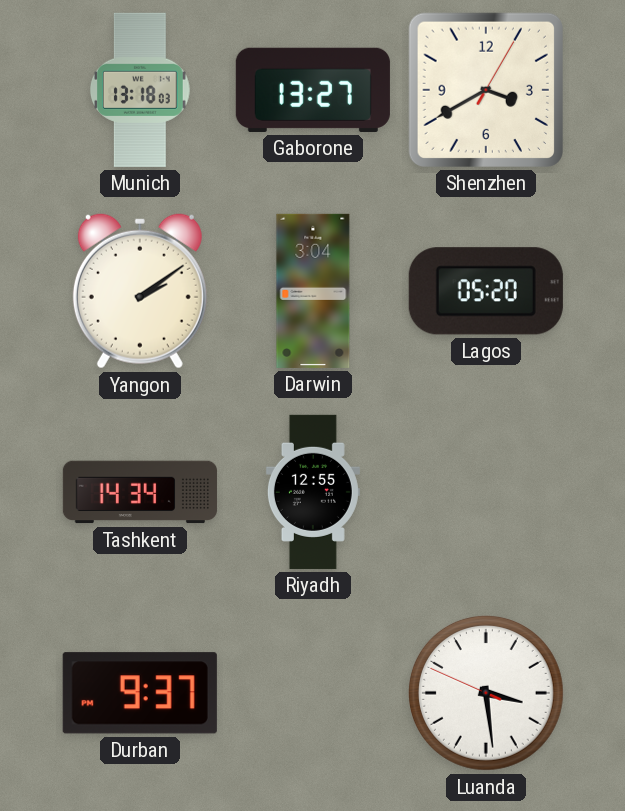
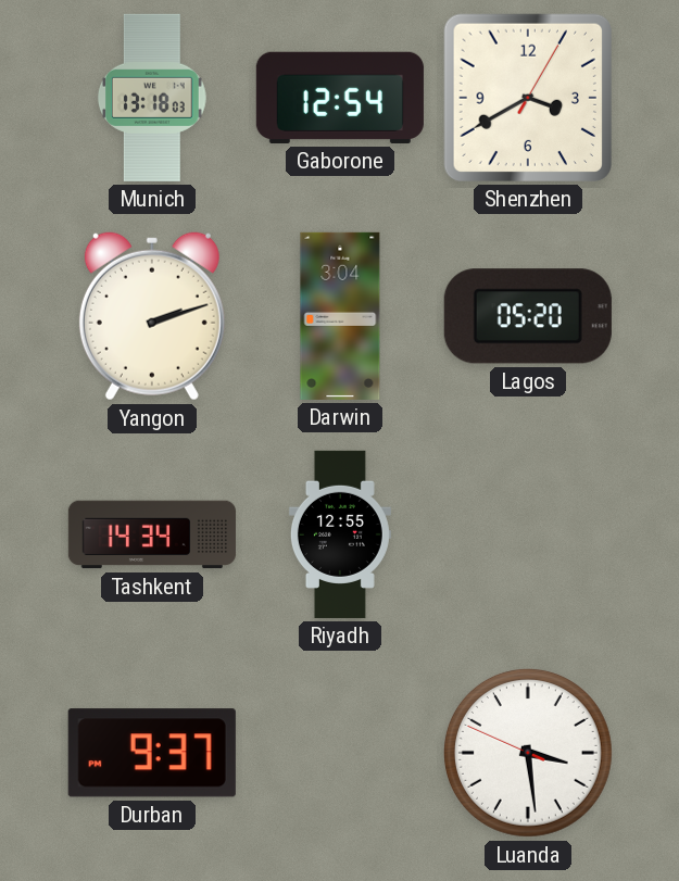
Gaborone: 13:27 -> 12:54
Yangon: 2:09 -> 2:12
